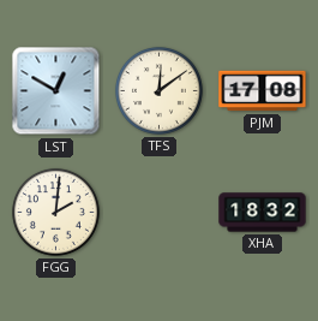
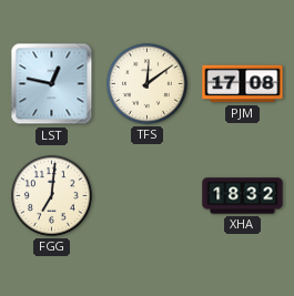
LST: 12:50 -> 12:47
FGG: 2:01 -> 7:01
